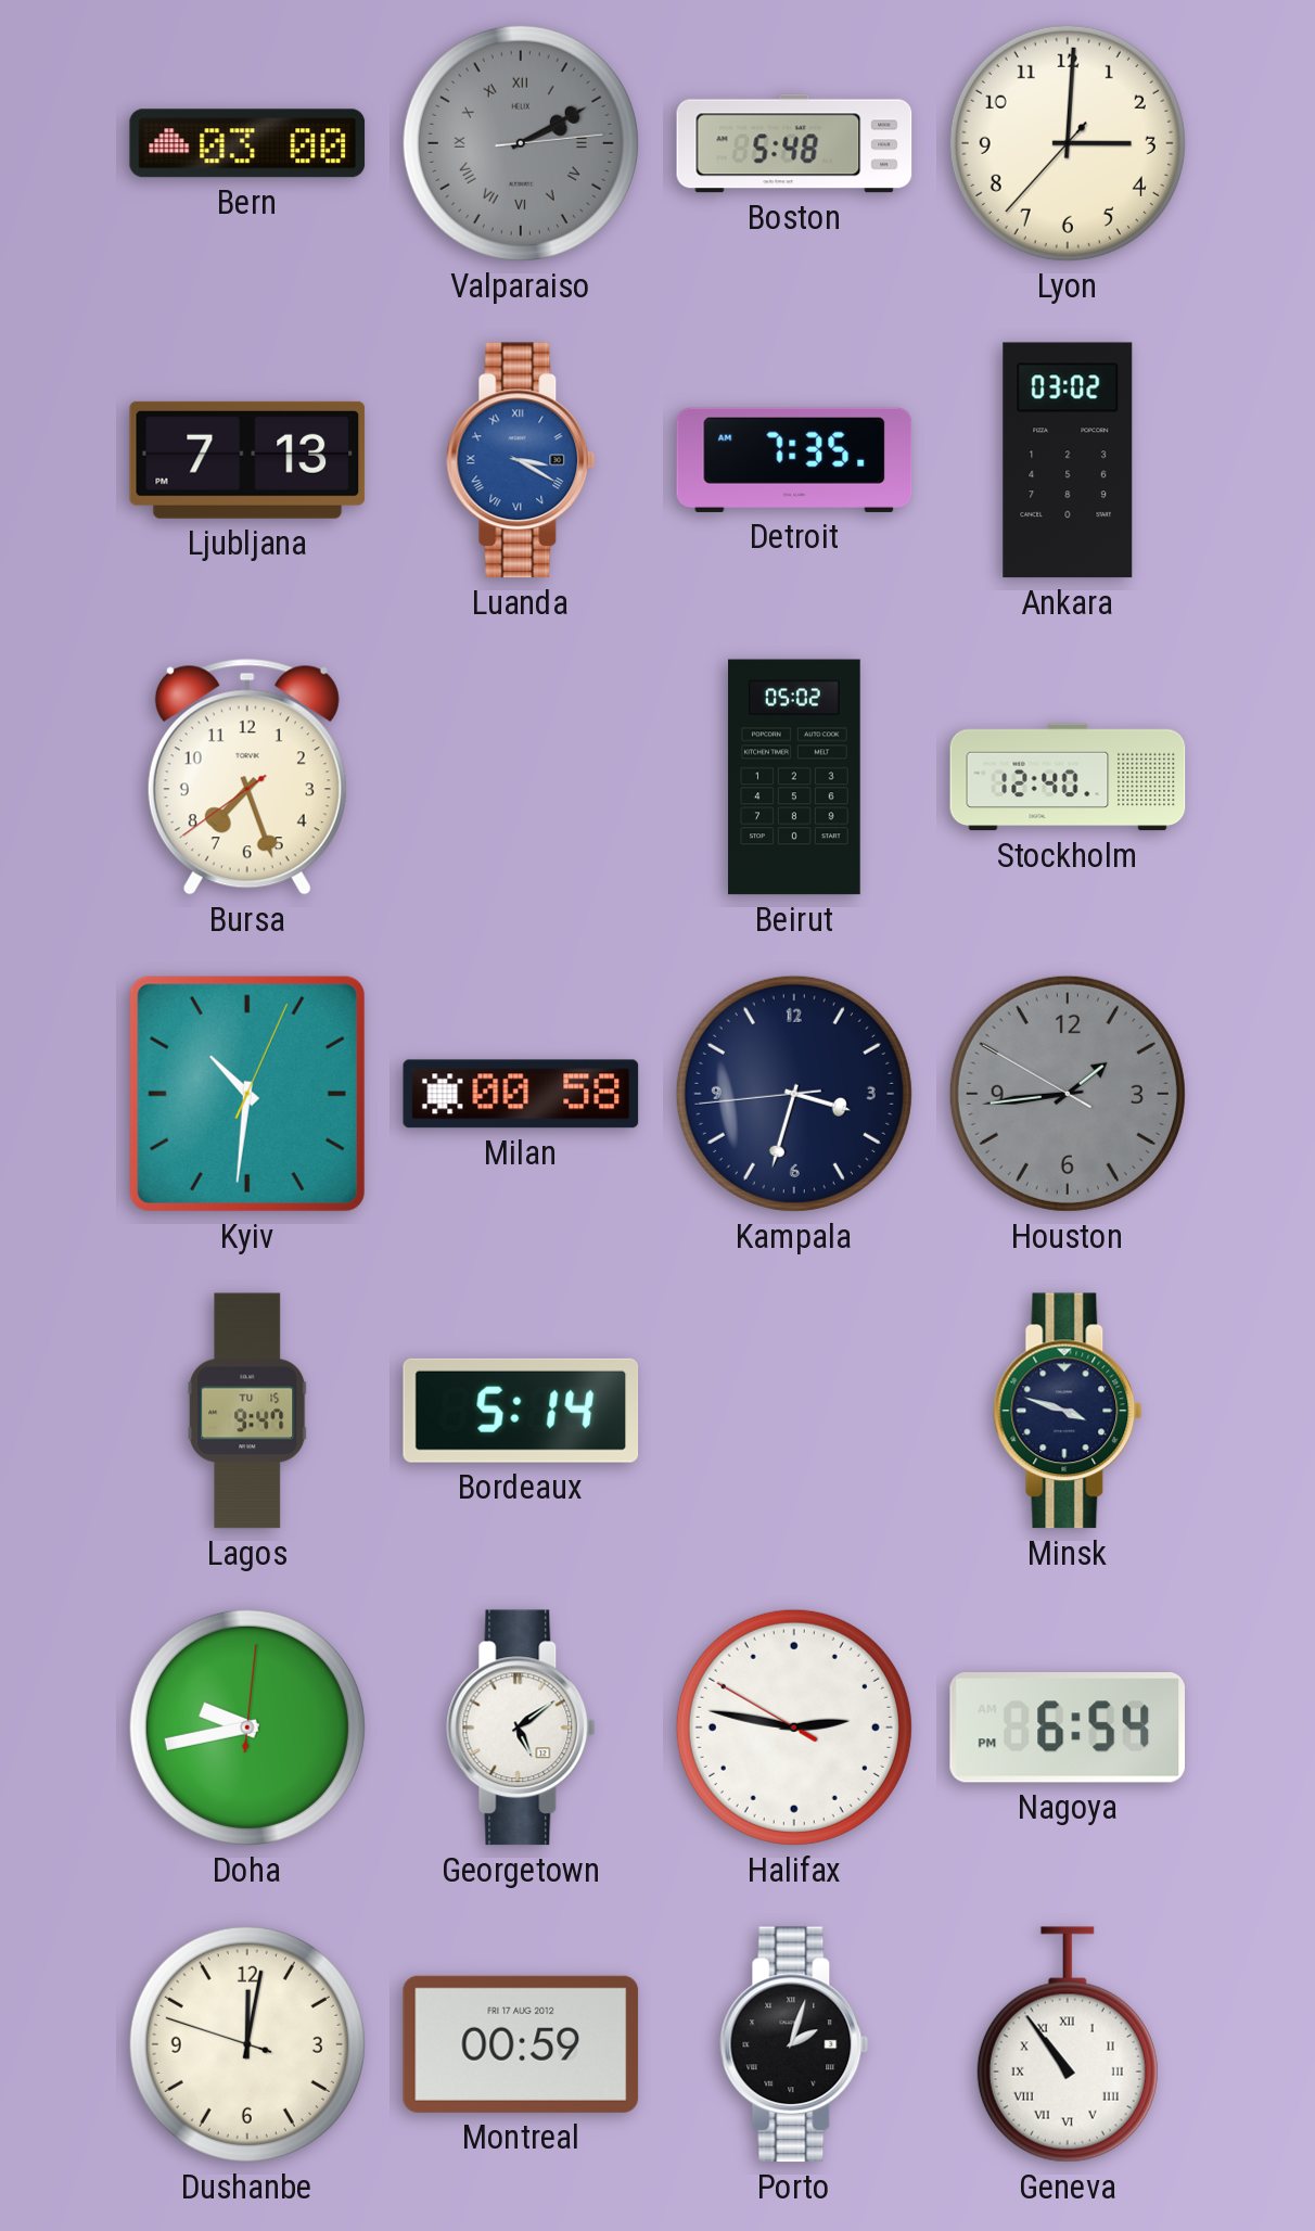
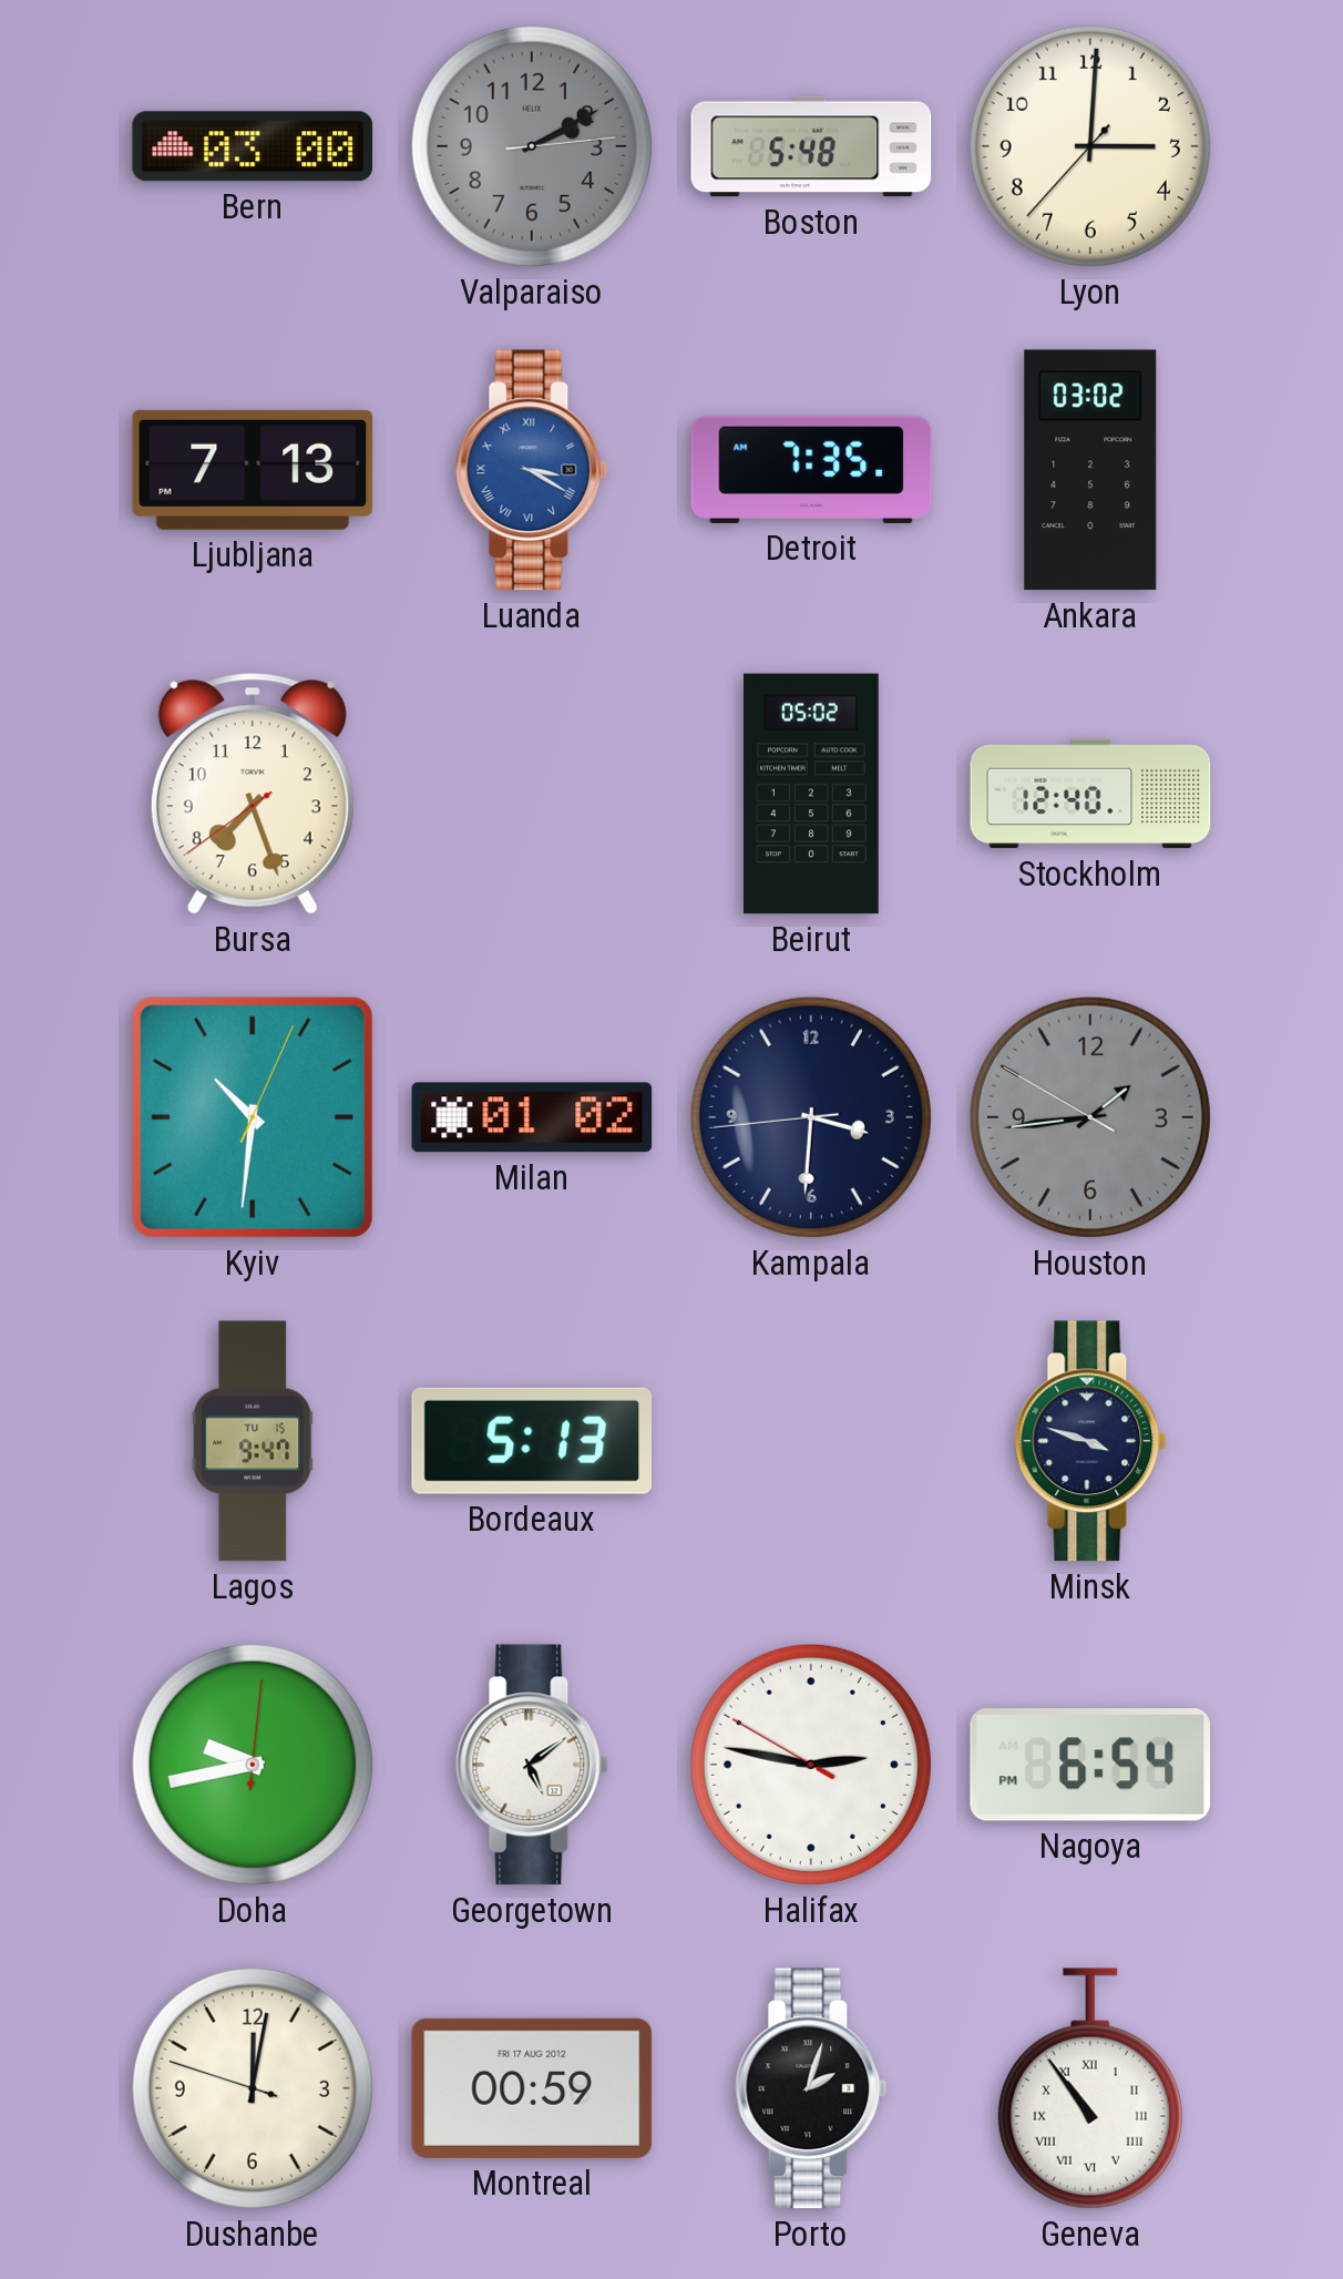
Valparaiso numerals: Roman -> Arabic
Milan: 00:58 -> 01:02
Kampala: 3:32 -> 3:30
Bordeaux: 5:14 -> 5:13
